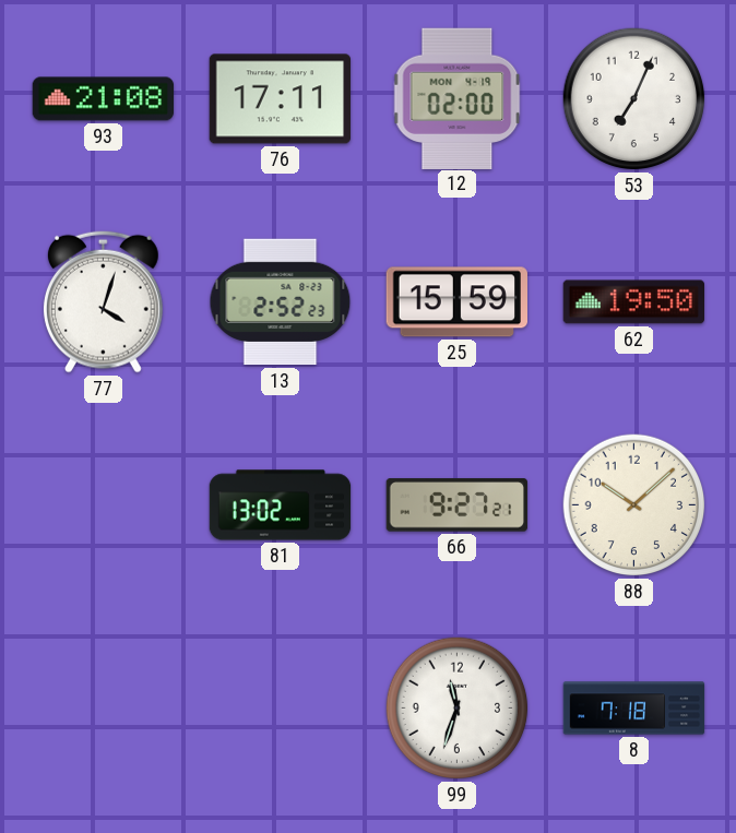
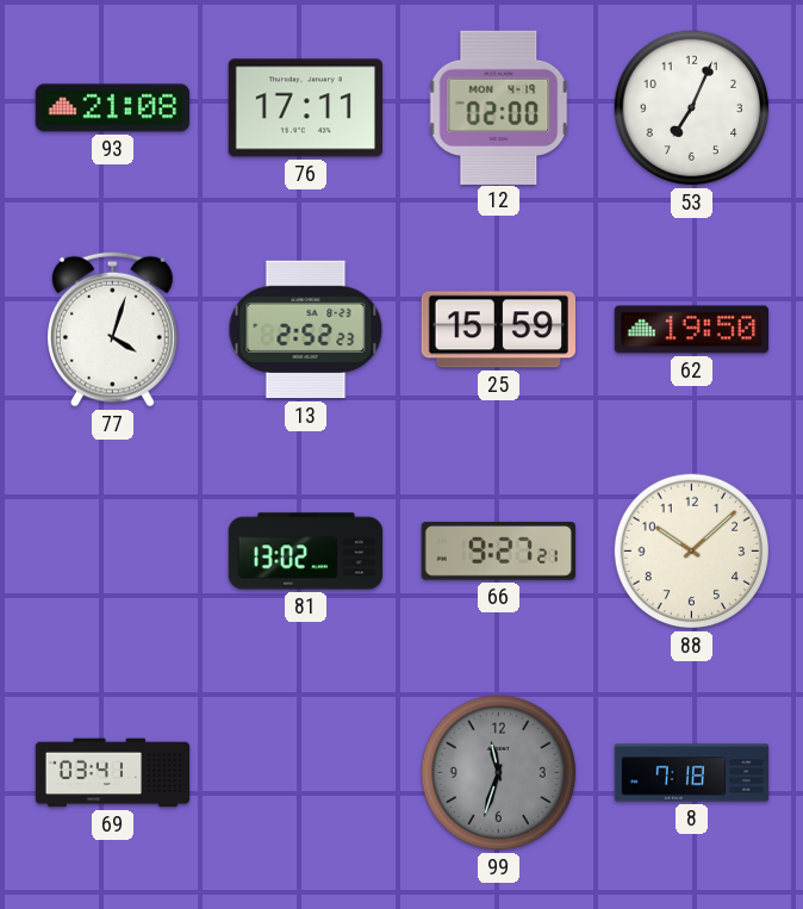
69: none -> 03:41
99 dial: white -> grey
